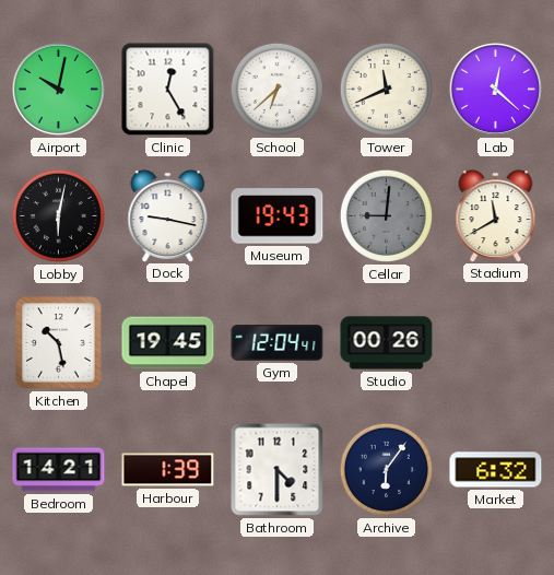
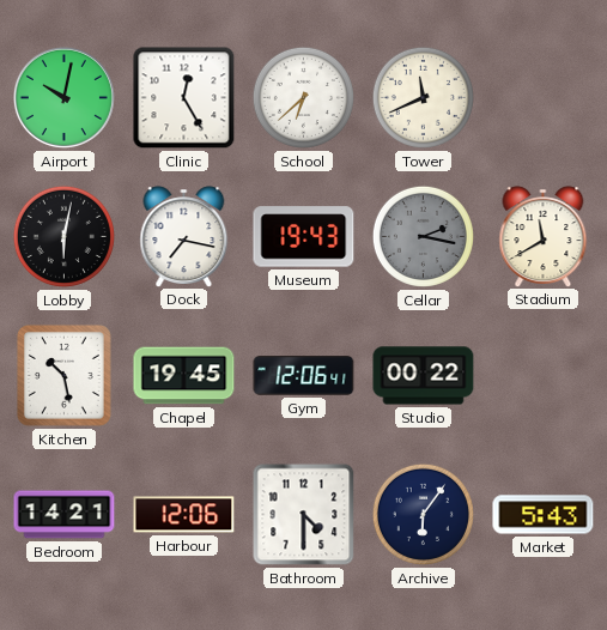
Lab: 12:22 -> none
Dock: 9:17 -> 7:17
Cellar: 9:01 -> 2:17
Gym: 12:04 -> 12:06
Studio: 00:26 -> 00:22
Harbour: 1:39 -> 12:06
Market: 6:32 -> 5:43
